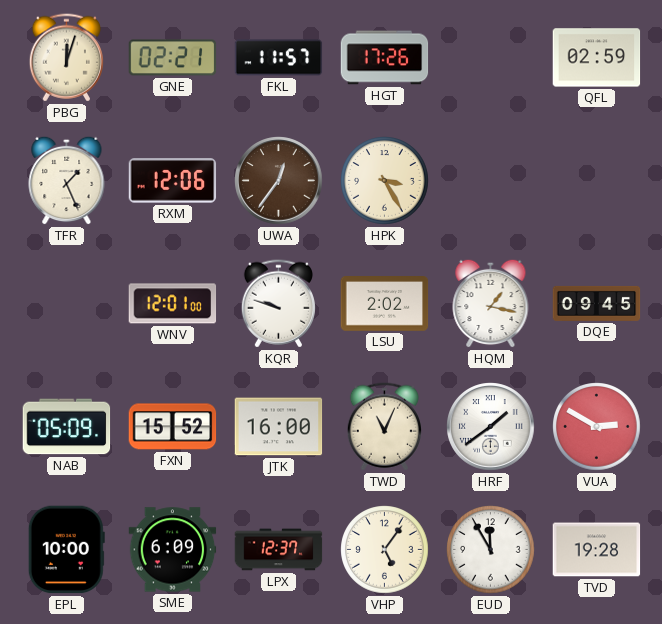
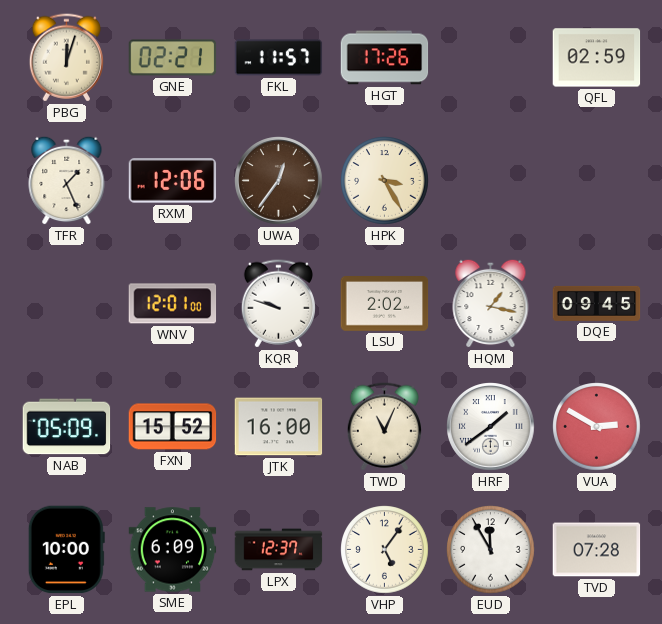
TVD: 19:28 -> 07:28
